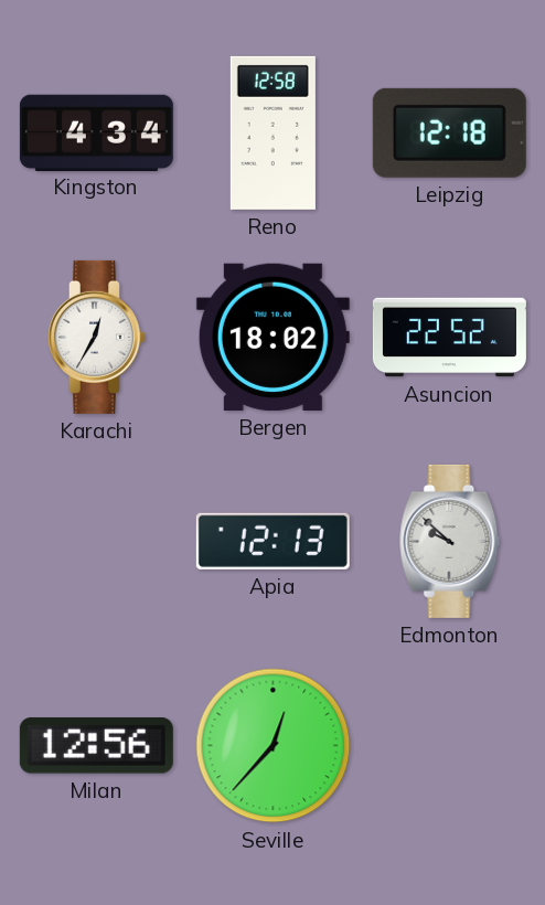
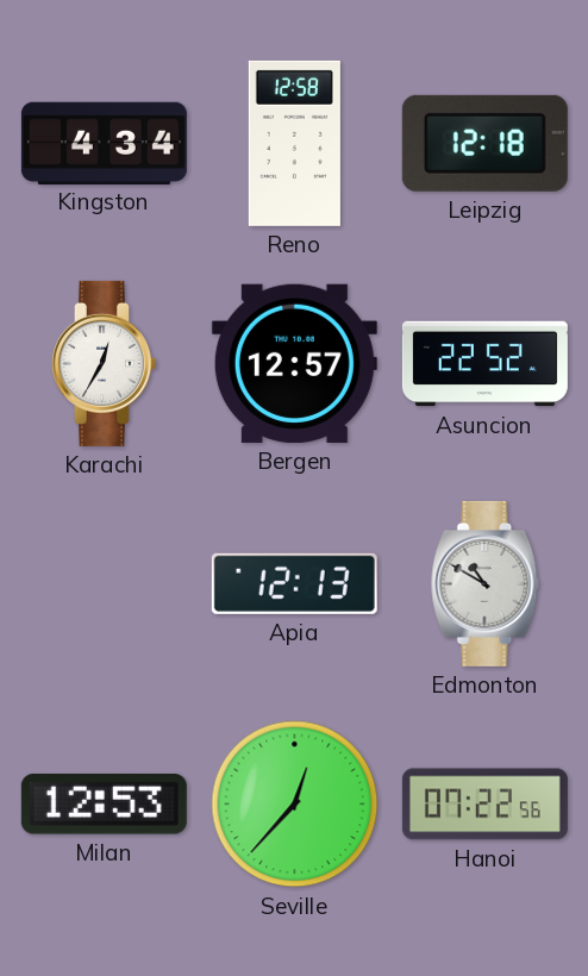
Bergen: 18:02 -> 12:57
Edmonton: 9:52 -> 10:50
Milan: 12:56 -> 12:53
Hanoi: none -> 07:22
